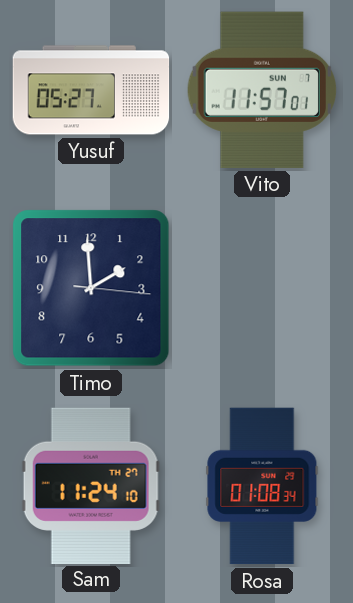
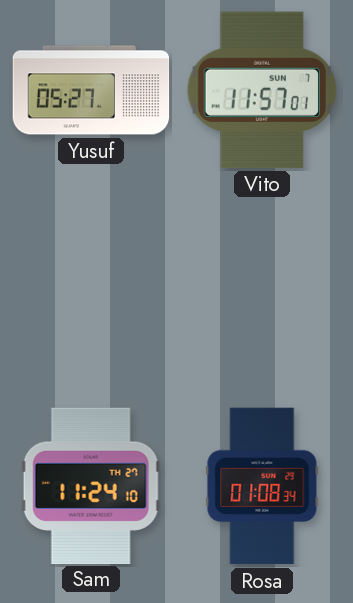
Timo: 1:59 -> none
